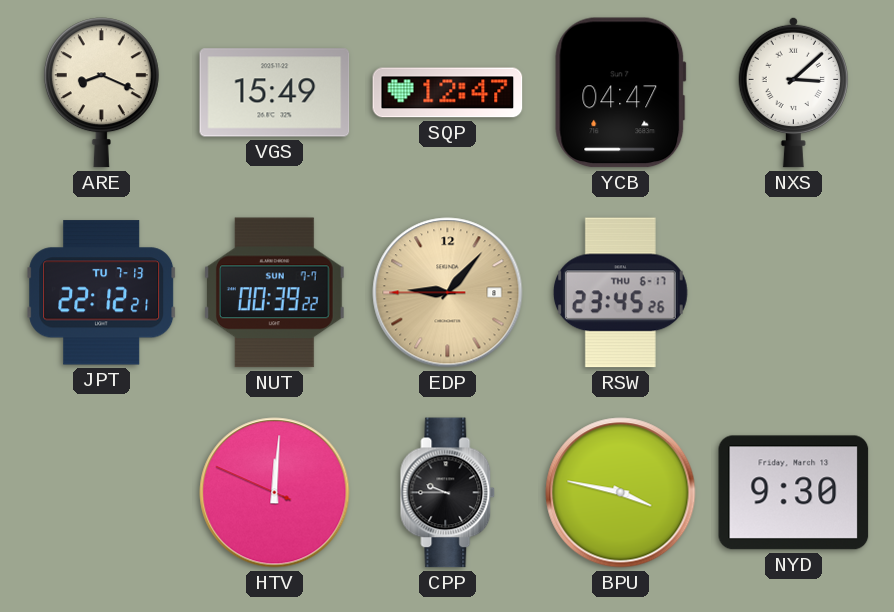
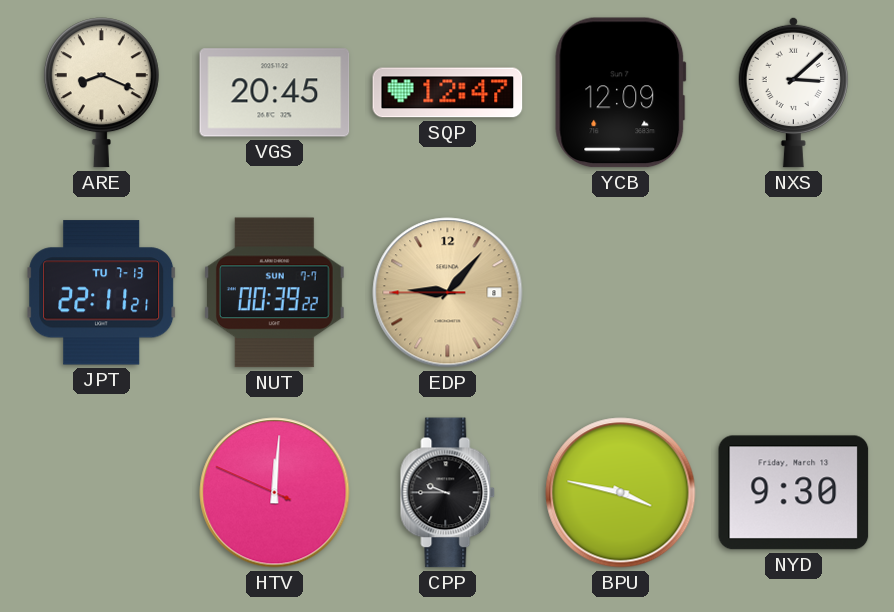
VGS: 15:49 -> 20:45
YCB: 04:47 -> 12:09
JPT: 22:12 -> 22:11
RSW: 23:45 -> none
